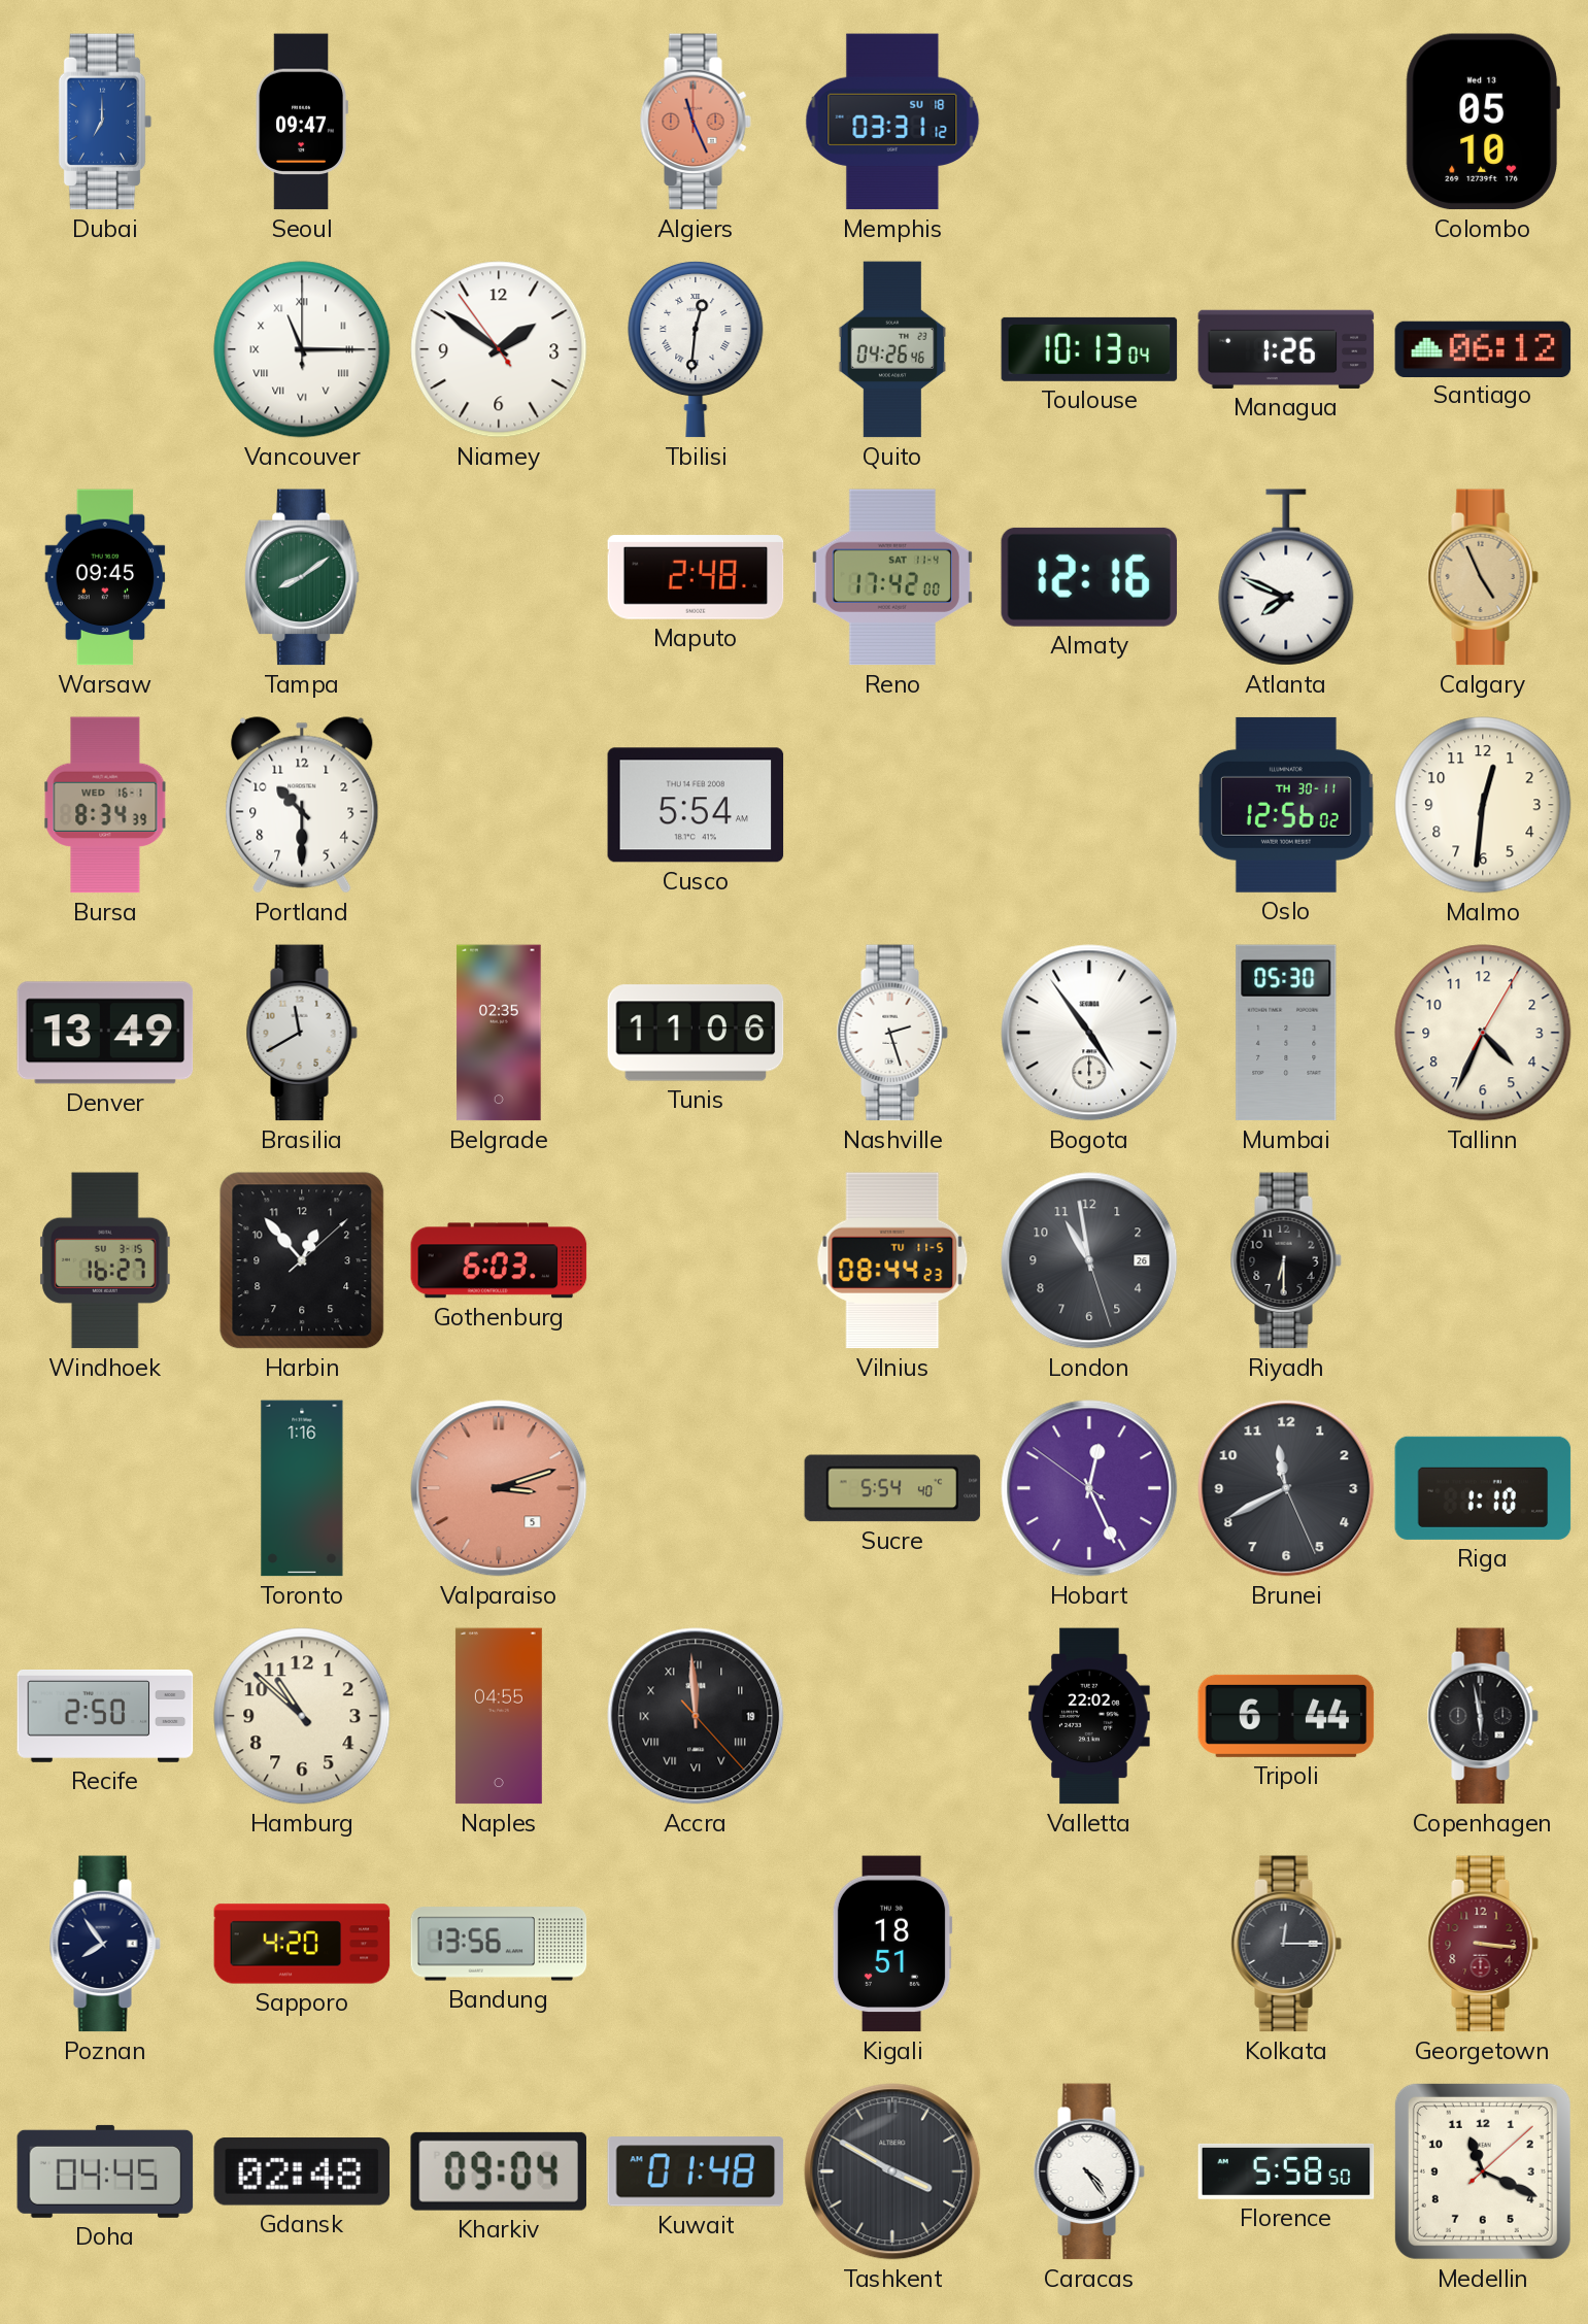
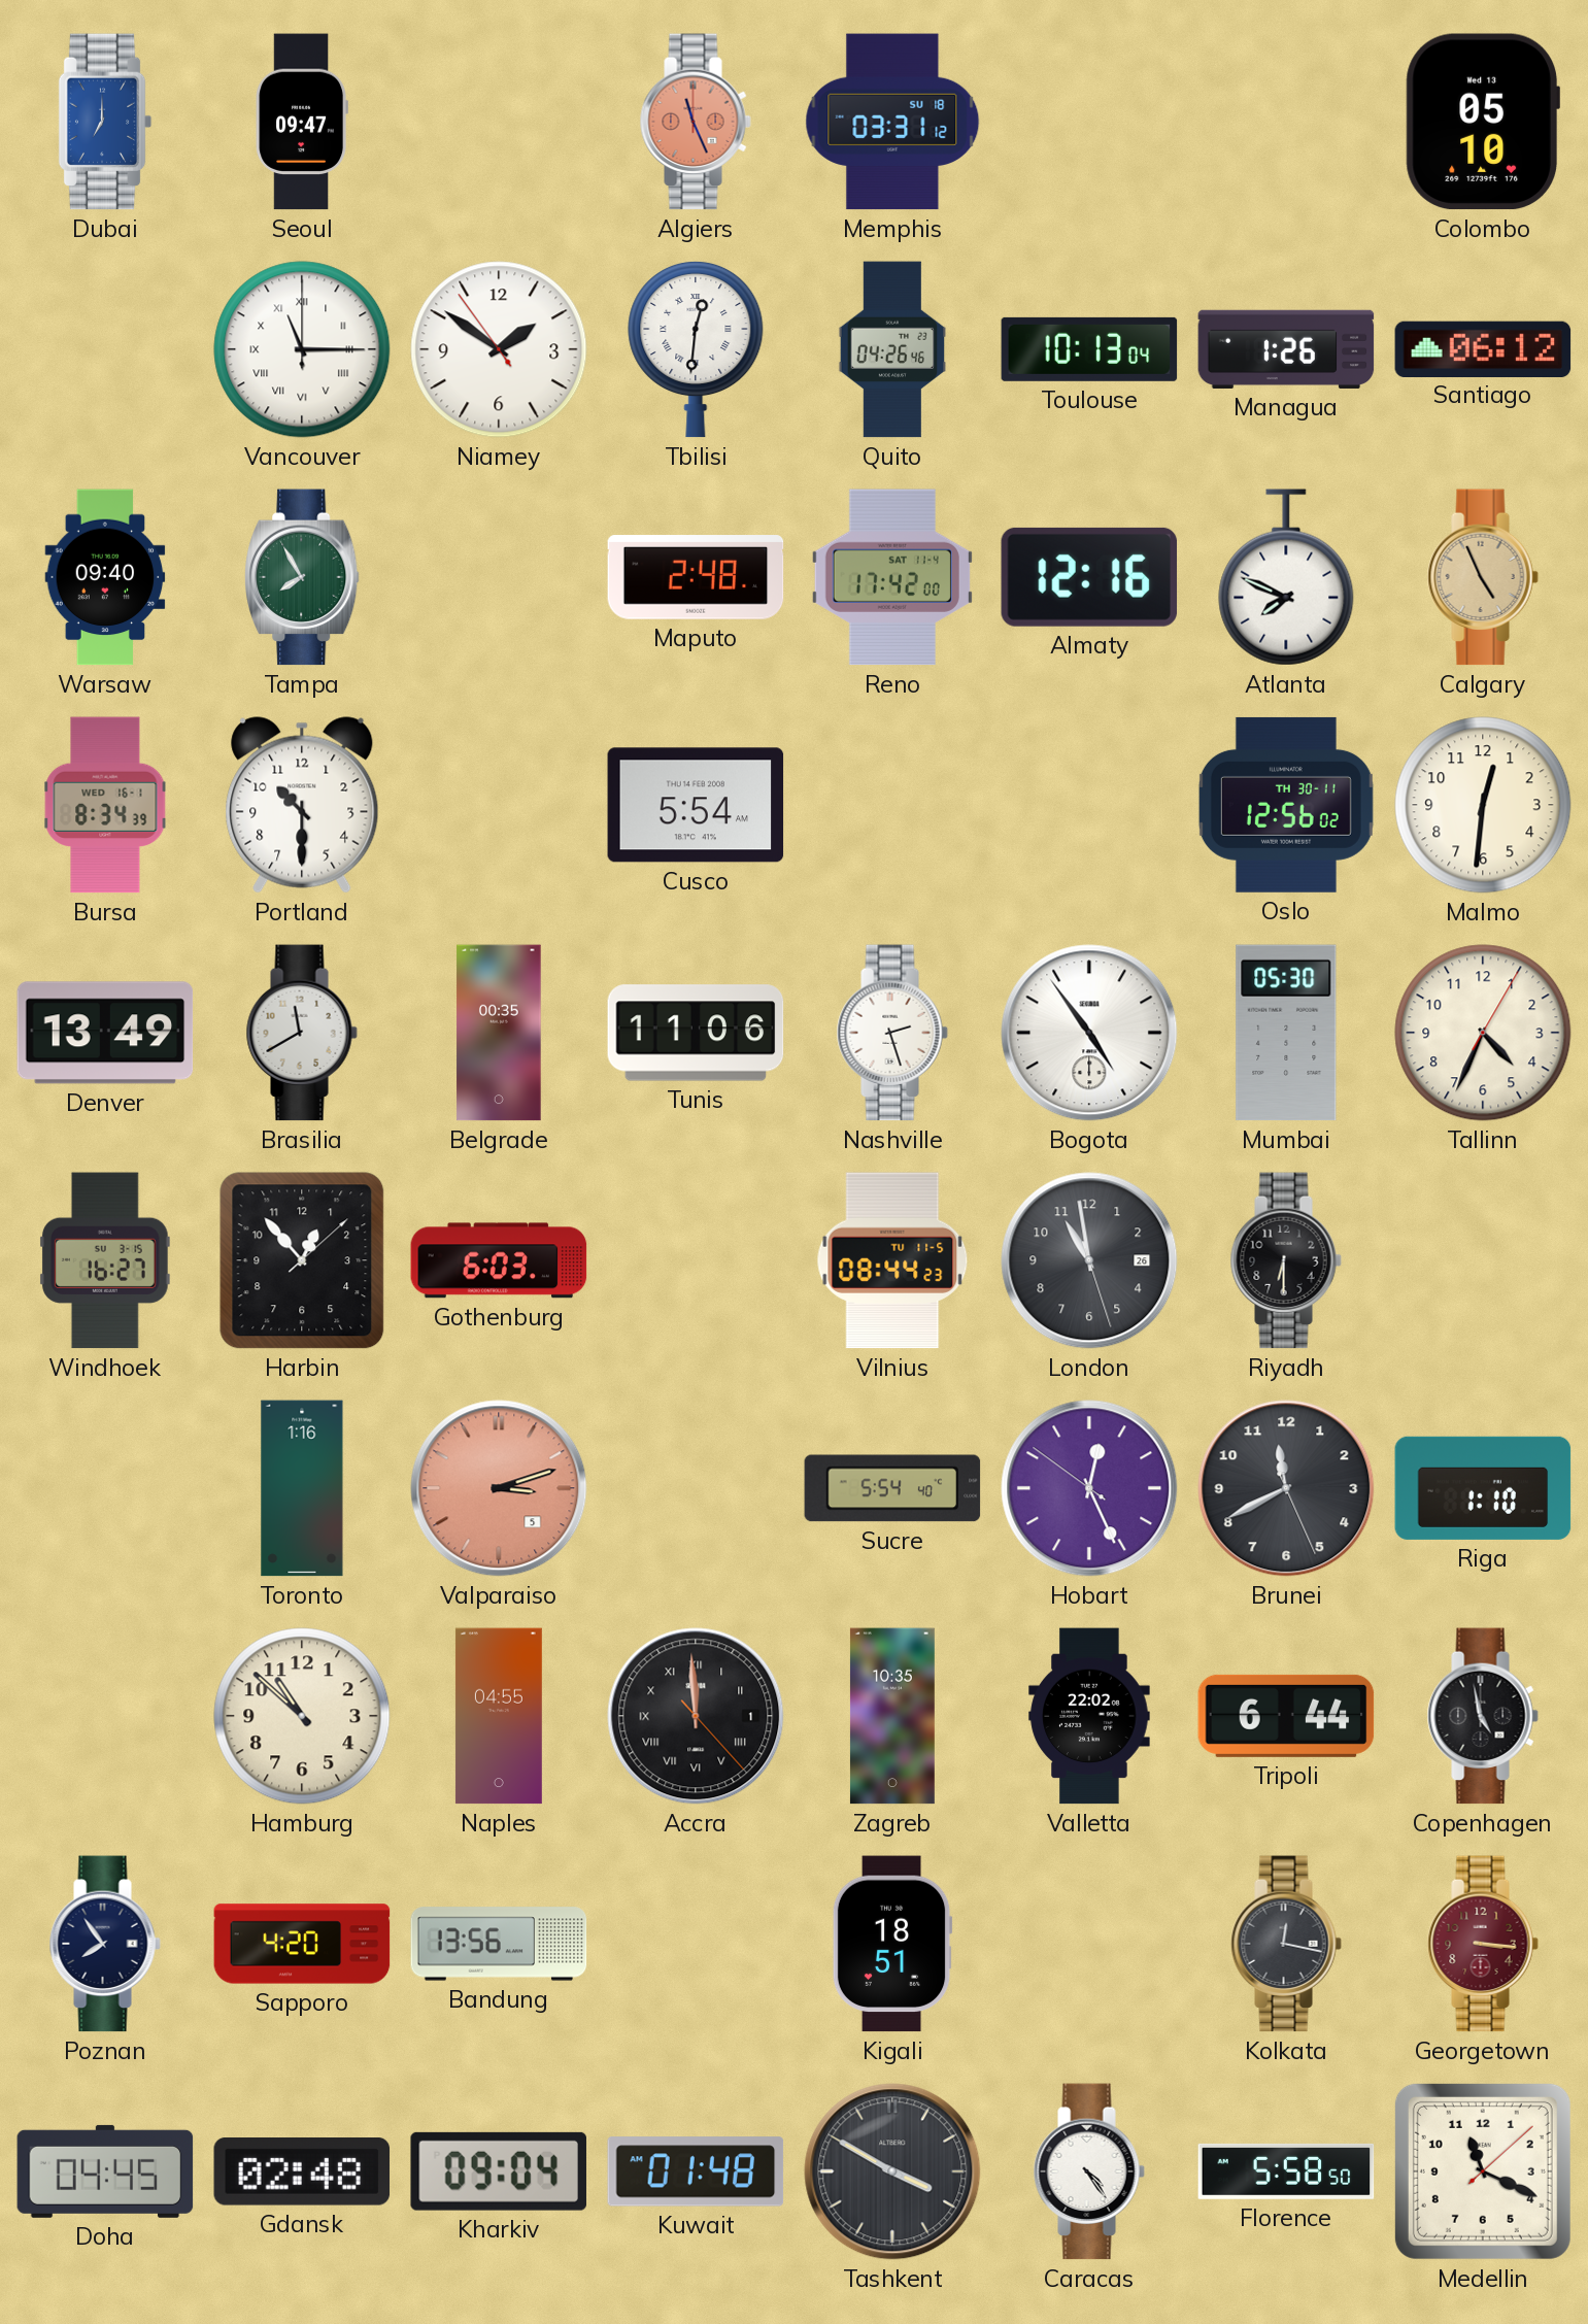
Warsaw: 09:45 -> 09:40
Tampa: 8:09 -> 7:55
Belgrade: 02:35 -> 00:35
Recife: 2:50 -> none
Accra date: 19 -> 1
Zagreb: none -> 10:35
Copenhagen: 5:58 -> 4:58
Kolkata: 12:15 -> 12:17
